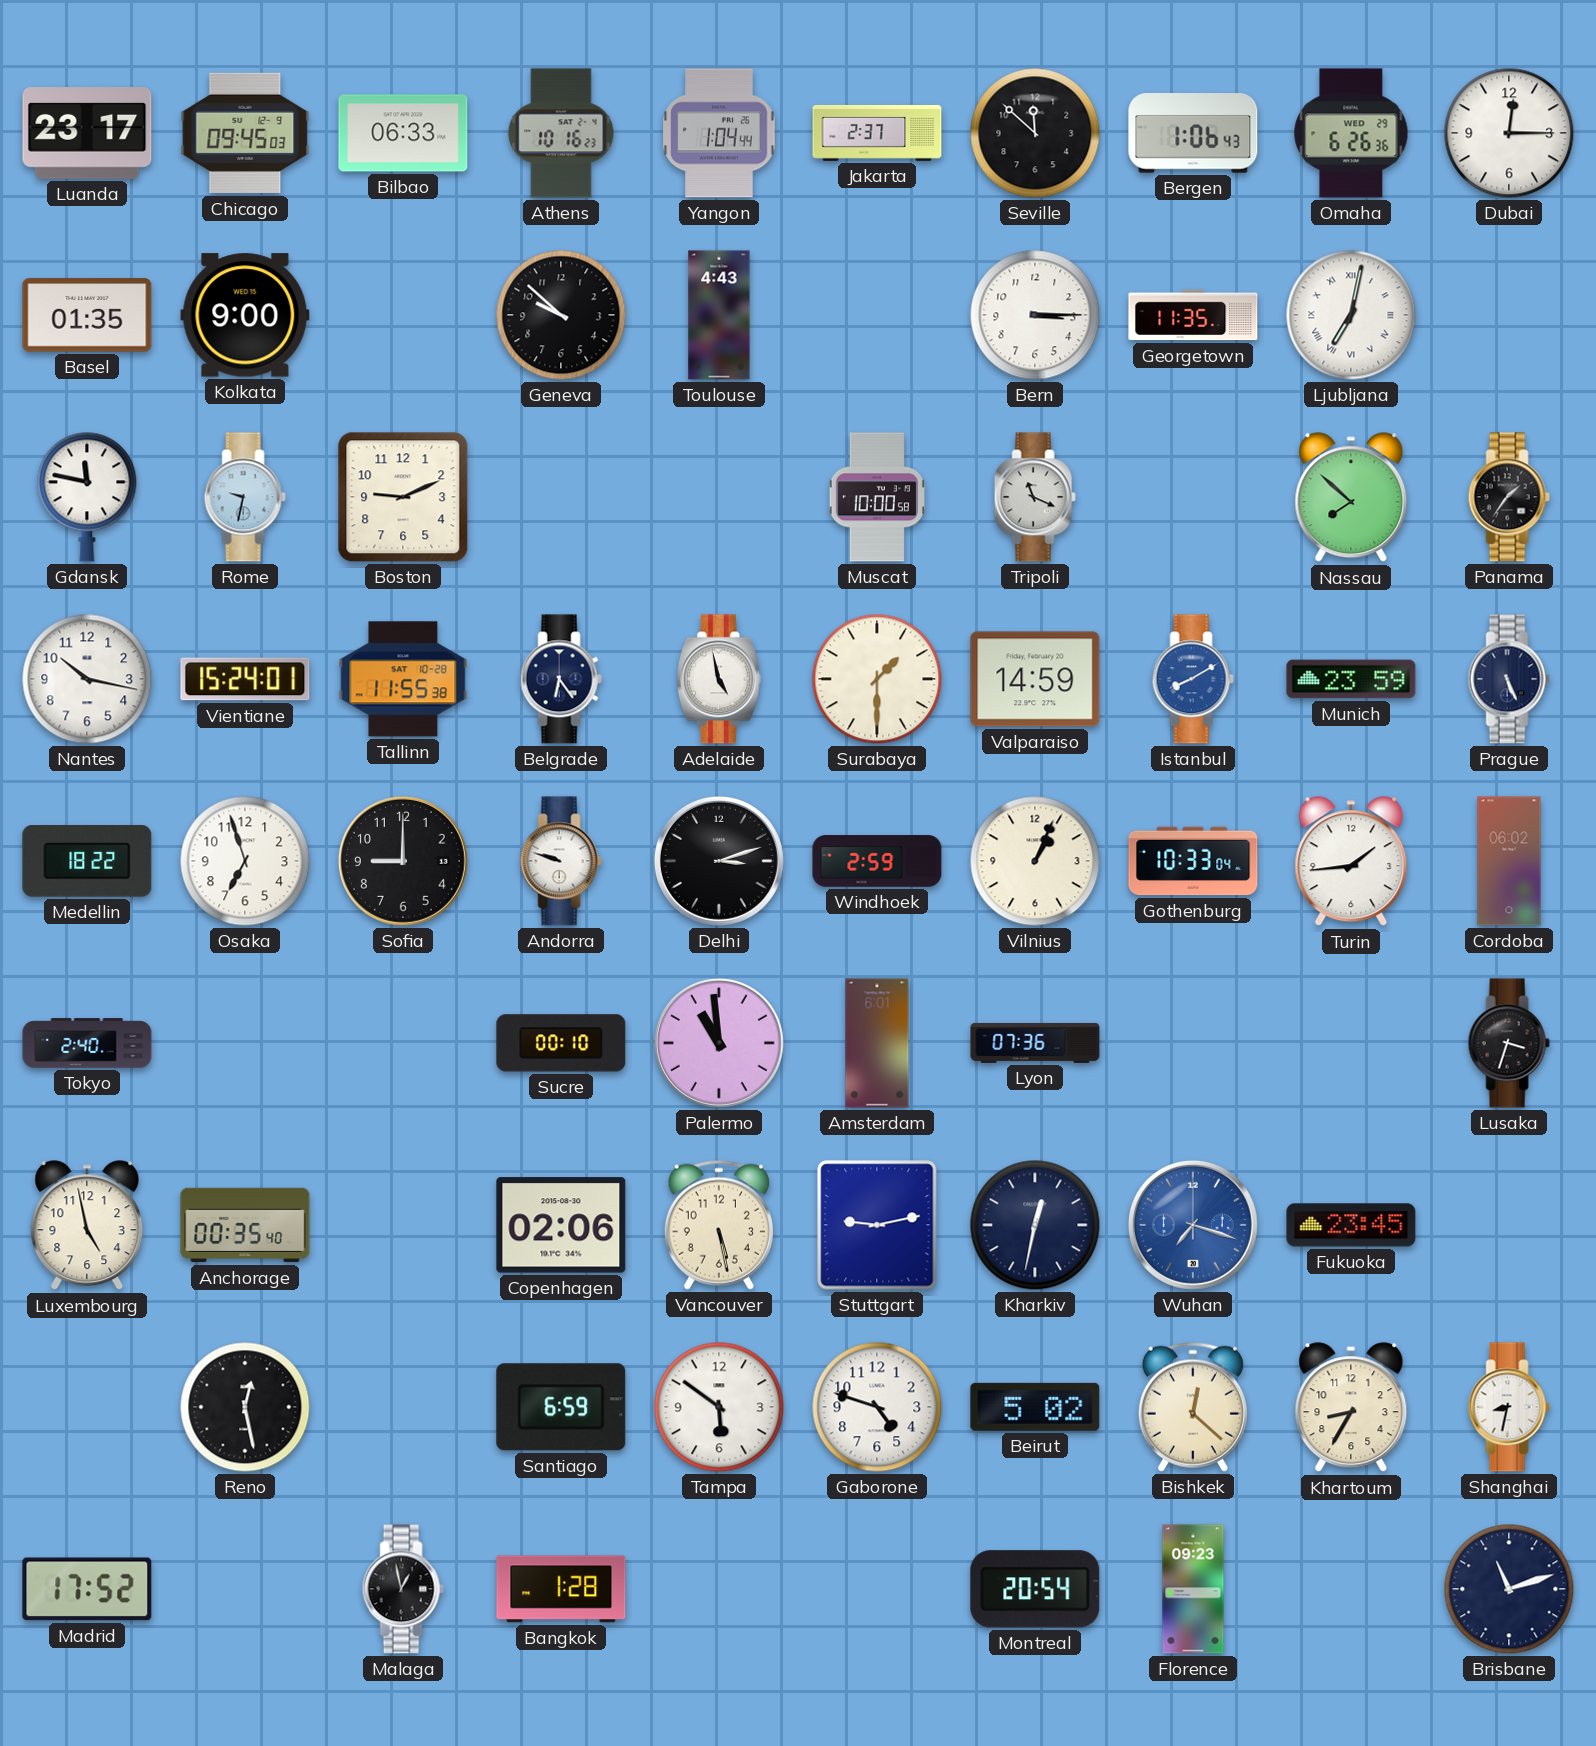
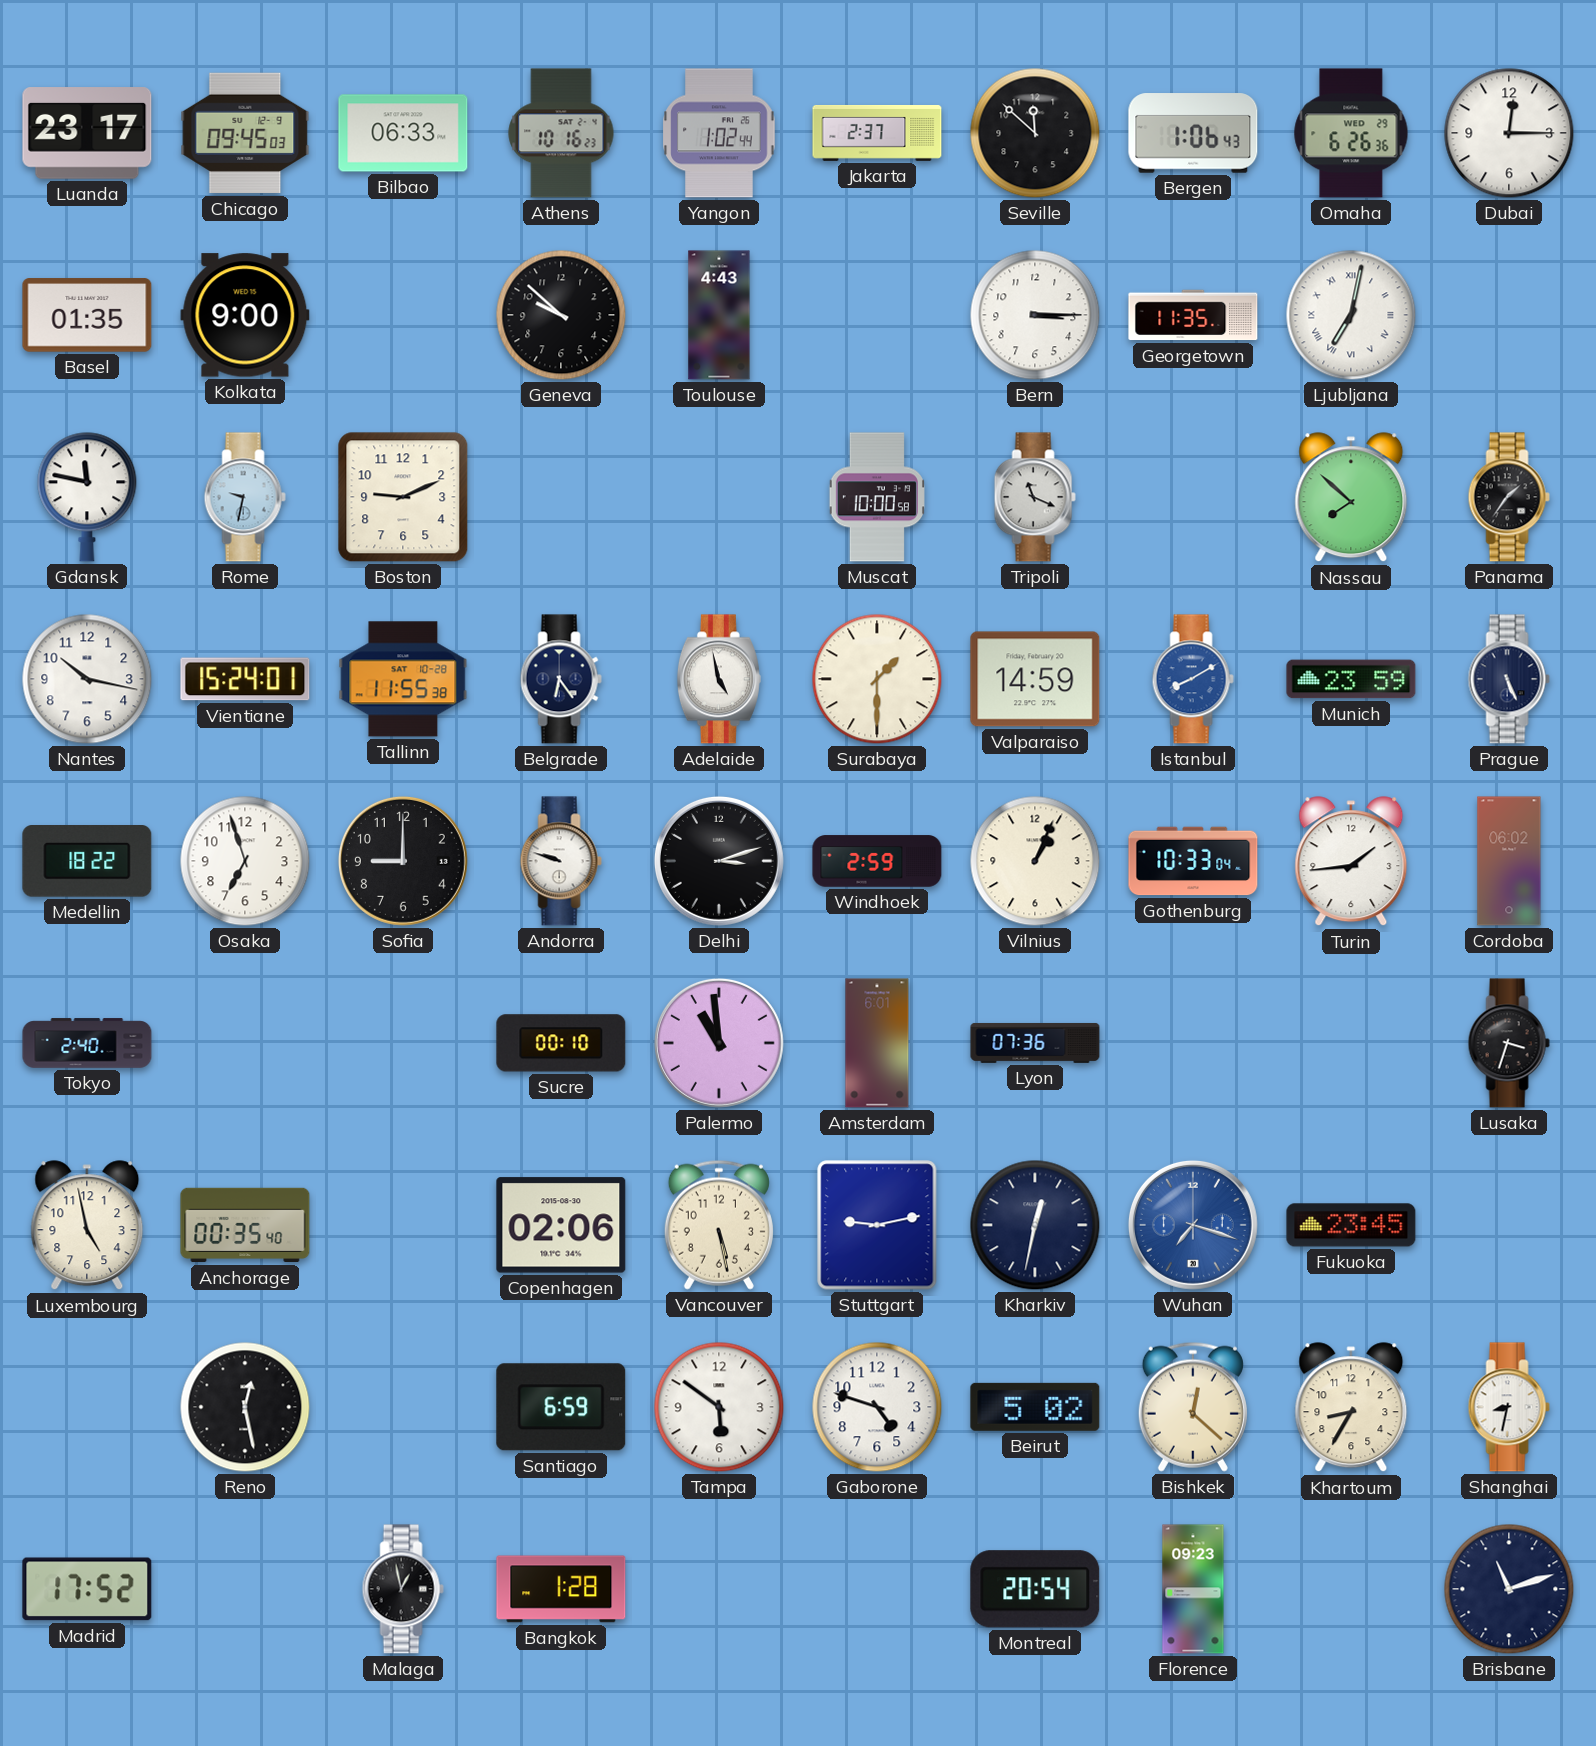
Yangon: 1:04 -> 1:02
